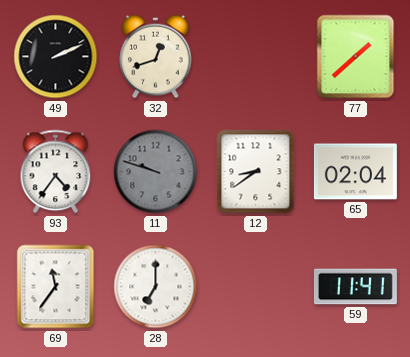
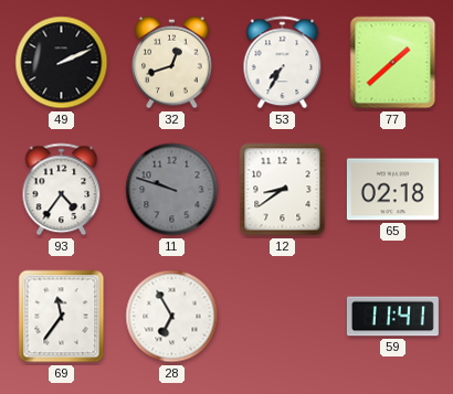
53: none -> 7:35
65: 02:04 -> 02:18
28: 7:00 -> 6:55
